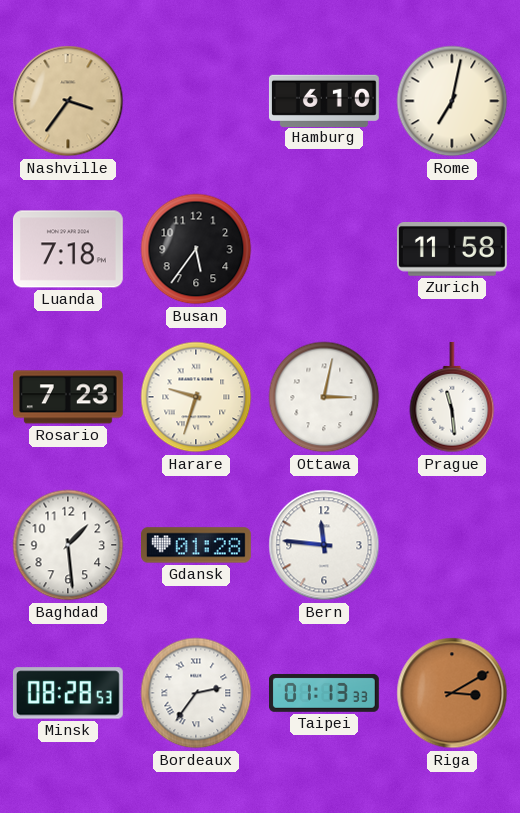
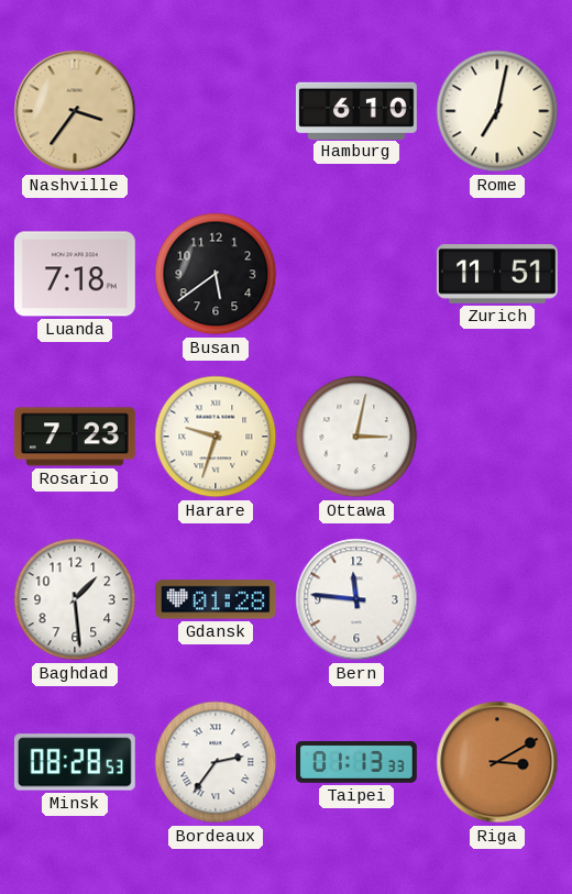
Busan: 5:36 -> 5:39
Zurich: 11:58 -> 11:51
Prague: 11:29 -> none
